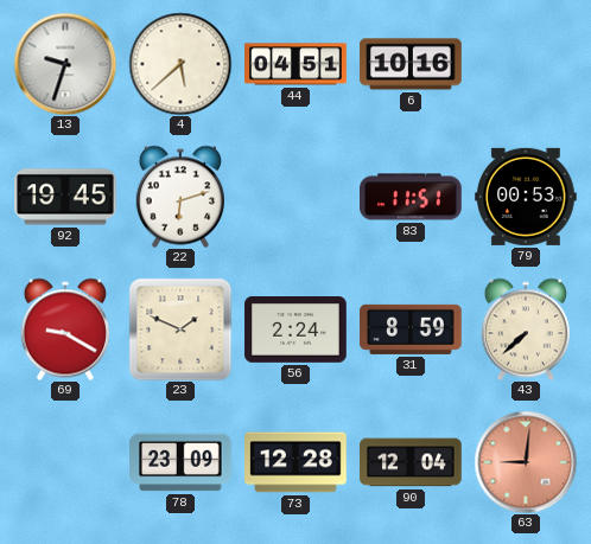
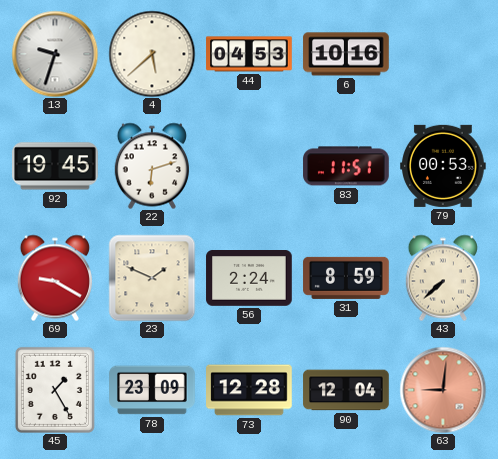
44: 04:51 -> 04:53
45: none -> 1:25
